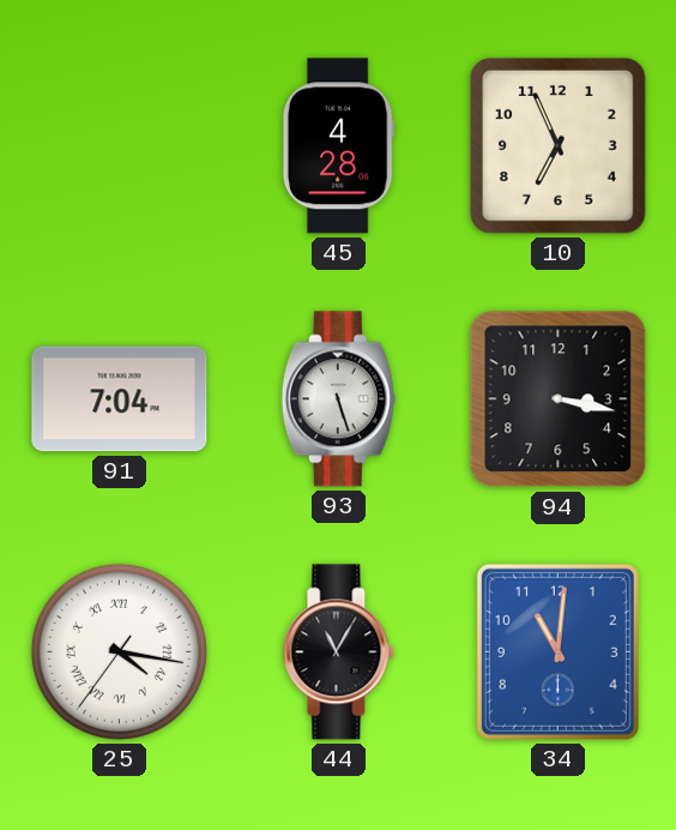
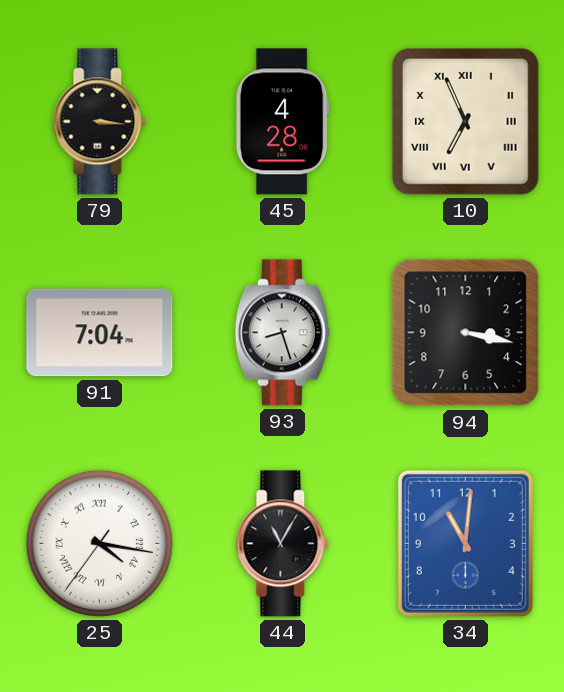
79: none -> 3:16
10 numerals: Arabic -> Roman
93: 5:27 -> 8:27
